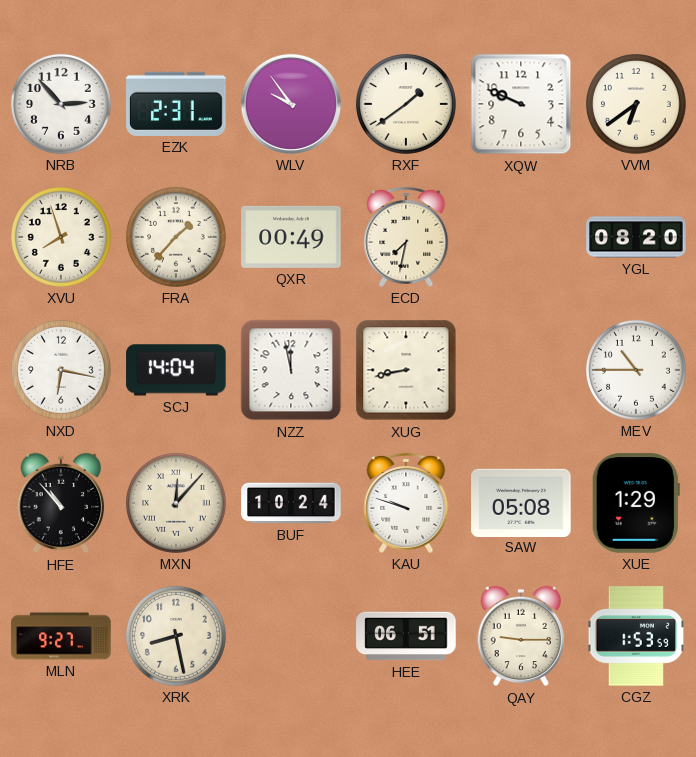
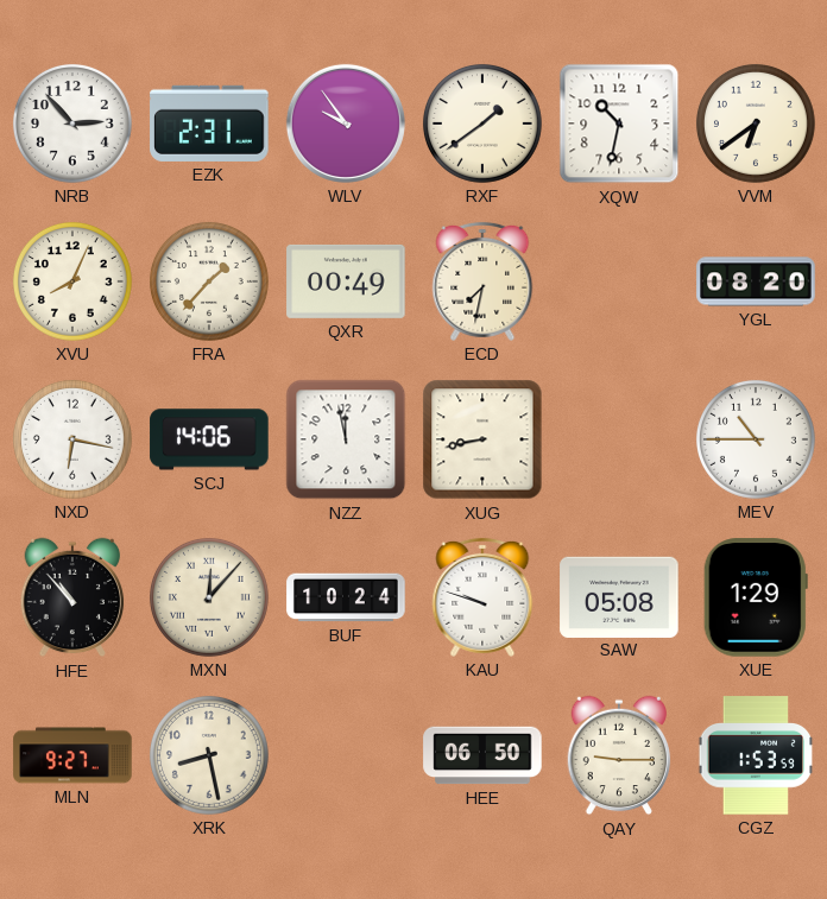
XQW: 9:49 -> 10:32
XVU: 7:57 -> 8:04
SCJ: 14:04 -> 14:06
HEE: 06:51 -> 06:50
